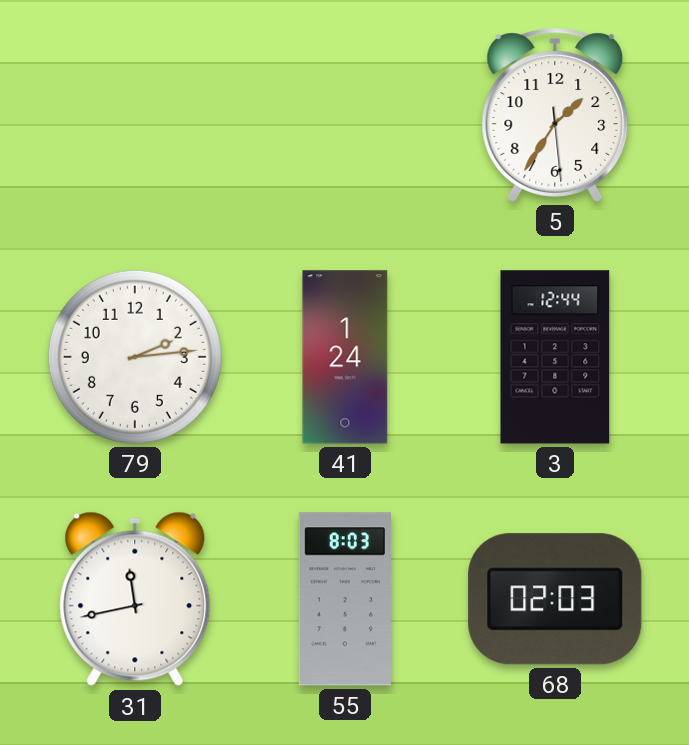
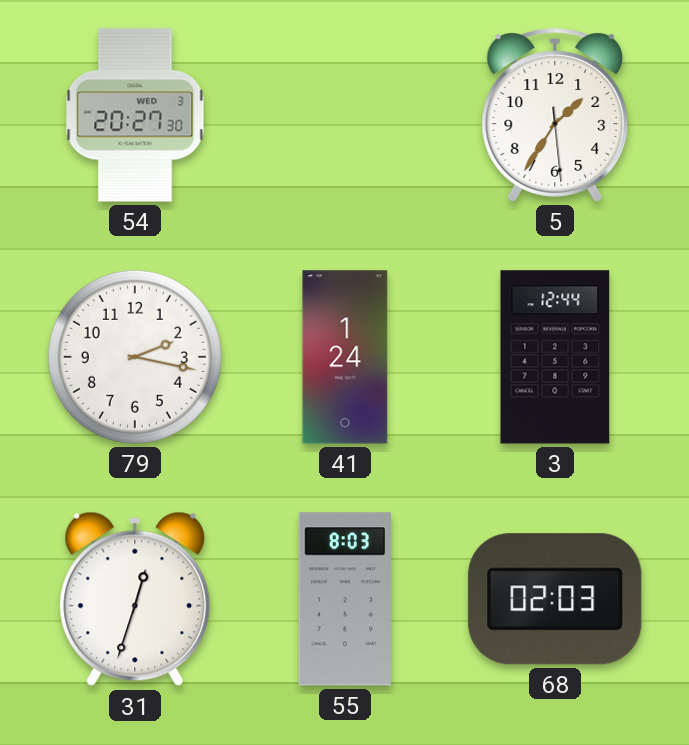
54: none -> 20:27
79: 2:14 -> 2:17
31: 11:43 -> 12:33
